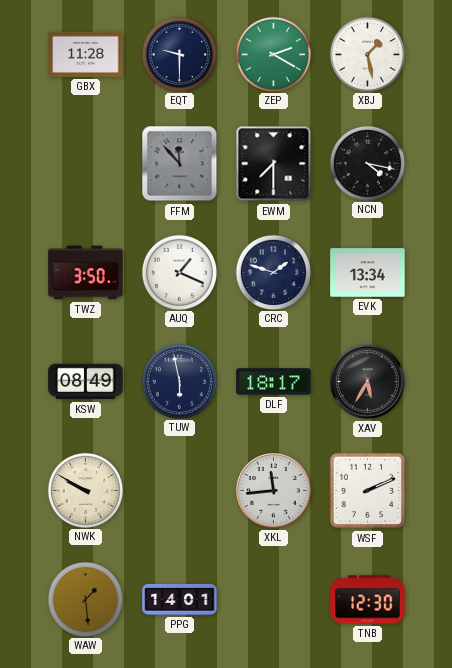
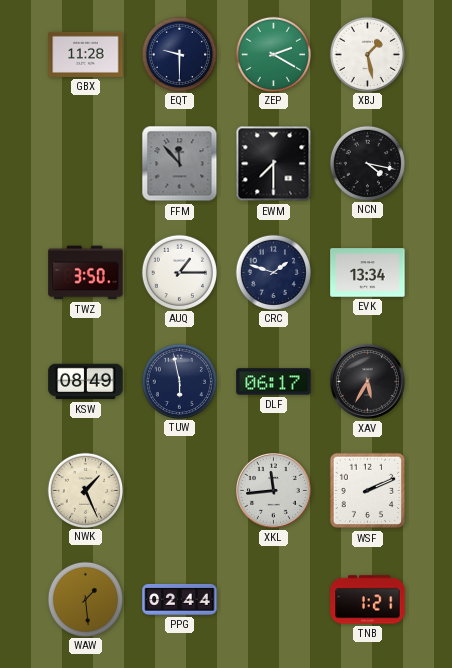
AUQ: 1:19 -> 1:15
DLF: 18:17 -> 06:17
NWK: 9:50 -> 1:26
PPG: 14:01 -> 02:44
TNB: 12:30 -> 1:21
